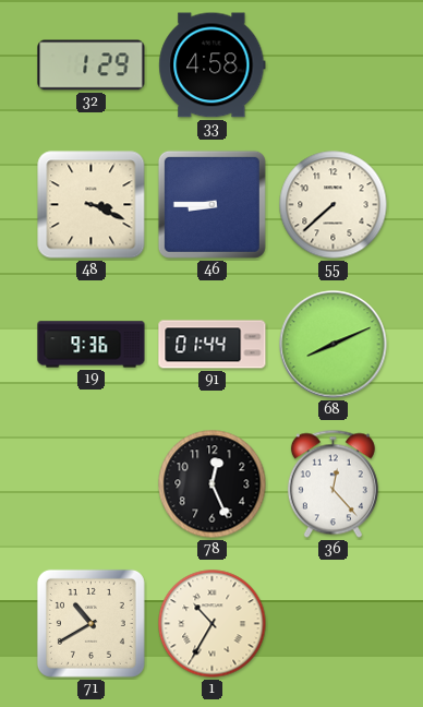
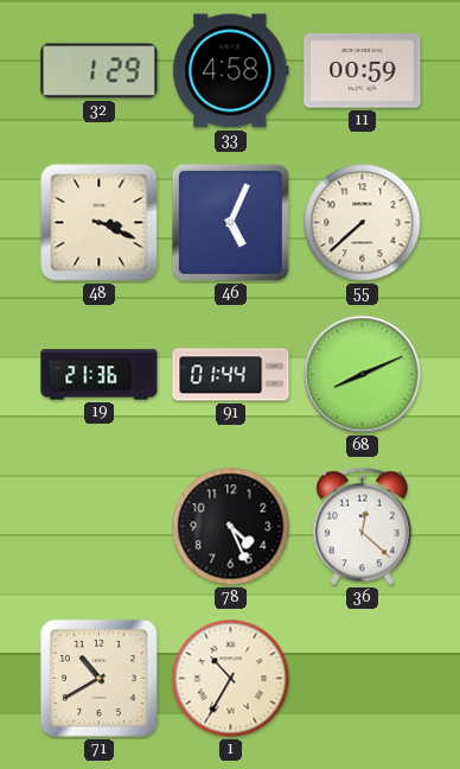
11: none -> 00:59
46: 8:45 -> 5:04
19: 9:36 -> 21:36
78: 12:26 -> 4:26
36: 12:23 -> 12:22
